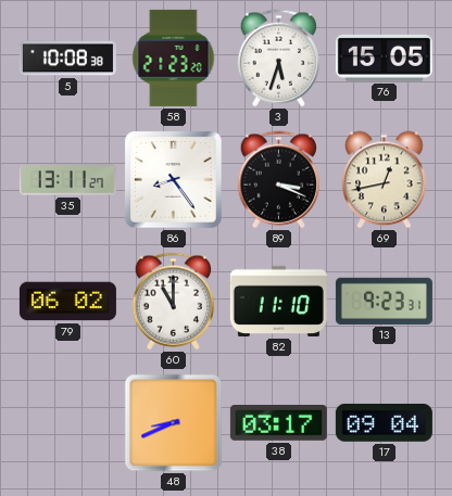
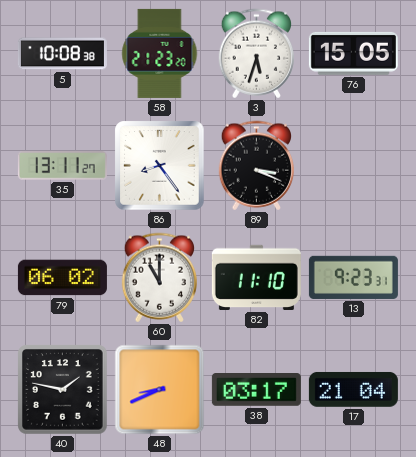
69: 12:43 -> none
40: none -> 1:47
17: 09:04 -> 21:04
